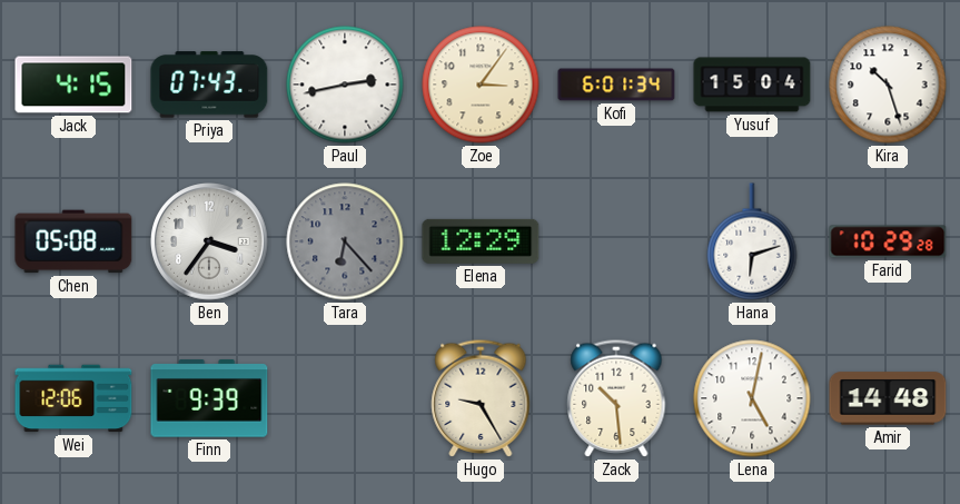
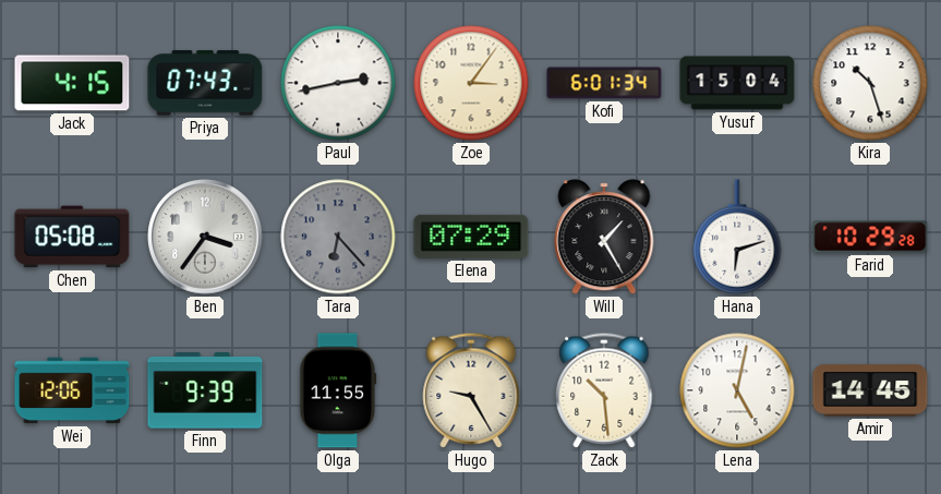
Elena: 12:29 -> 07:29
Will: none -> 1:25
Olga: none -> 11:55
Amir: 14:48 -> 14:45
